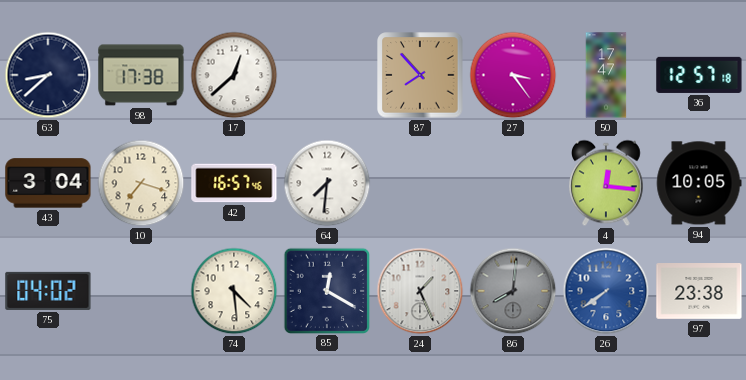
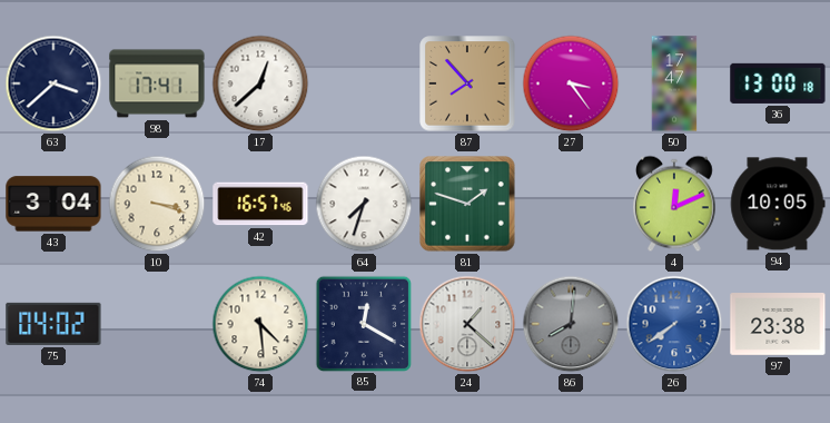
63: 8:38 -> 3:38
98: 17:38 -> 17:41
36: 12:57 -> 13:00
10: 7:18 -> 3:18
64: 7:31 -> 7:33
81: none -> 1:48
4: 12:16 -> 12:11
24: 1:26 -> 1:22
